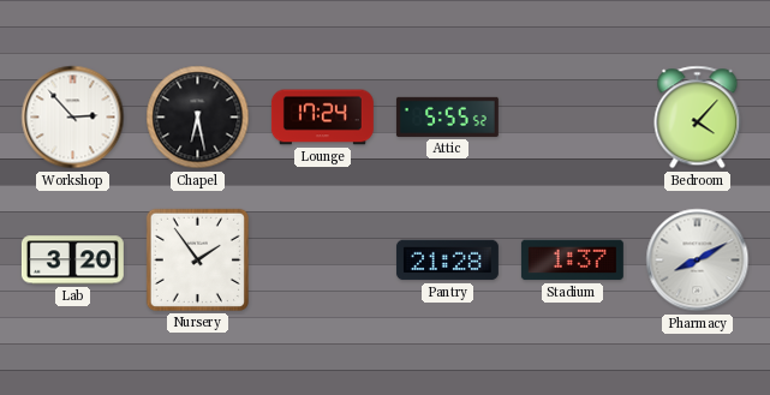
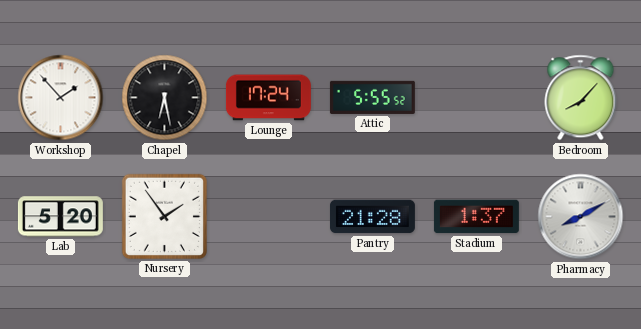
Workshop: 2:53 -> 1:53
Bedroom: 4:07 -> 8:07
Lab: 3:20 -> 5:20
